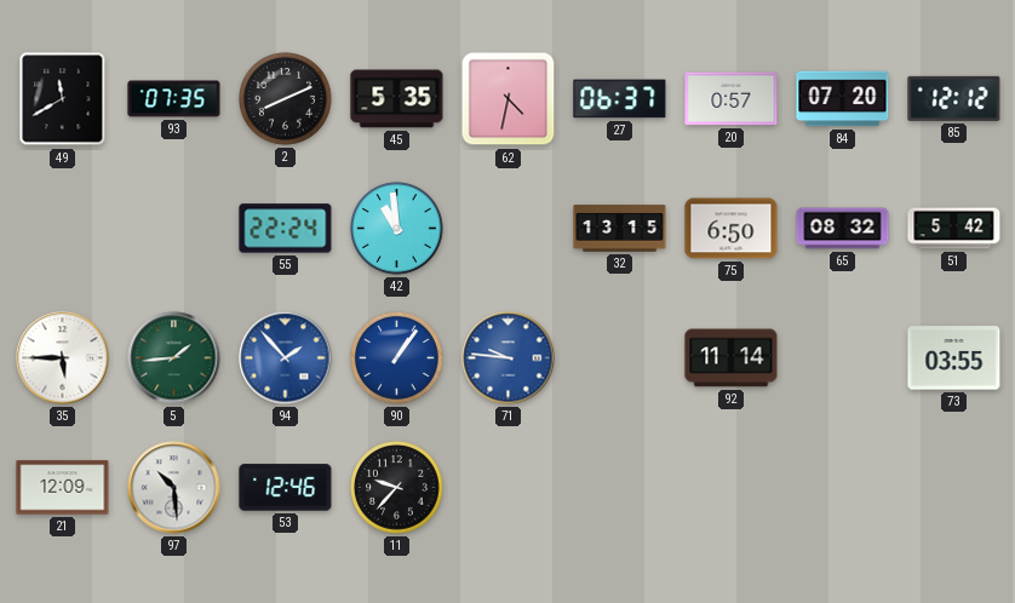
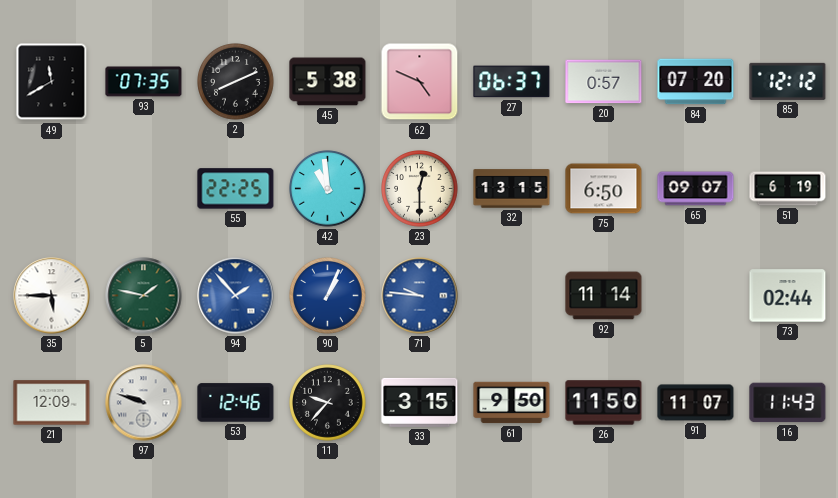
45: 5:35 -> 5:38
62: 4:32 -> 4:49
55: 22:24 -> 22:25
23: none -> 12:30
65: 08:32 -> 09:07
51: 5:42 -> 6:19
5: 1:44 -> 1:47
90: 1:06 -> 1:04
73: 03:55 -> 02:44
97: 10:29 -> 9:48
33: none -> 3:15
61: none -> 9:50
26: none -> 11:50
91: none -> 11:07
16: none -> 11:43
